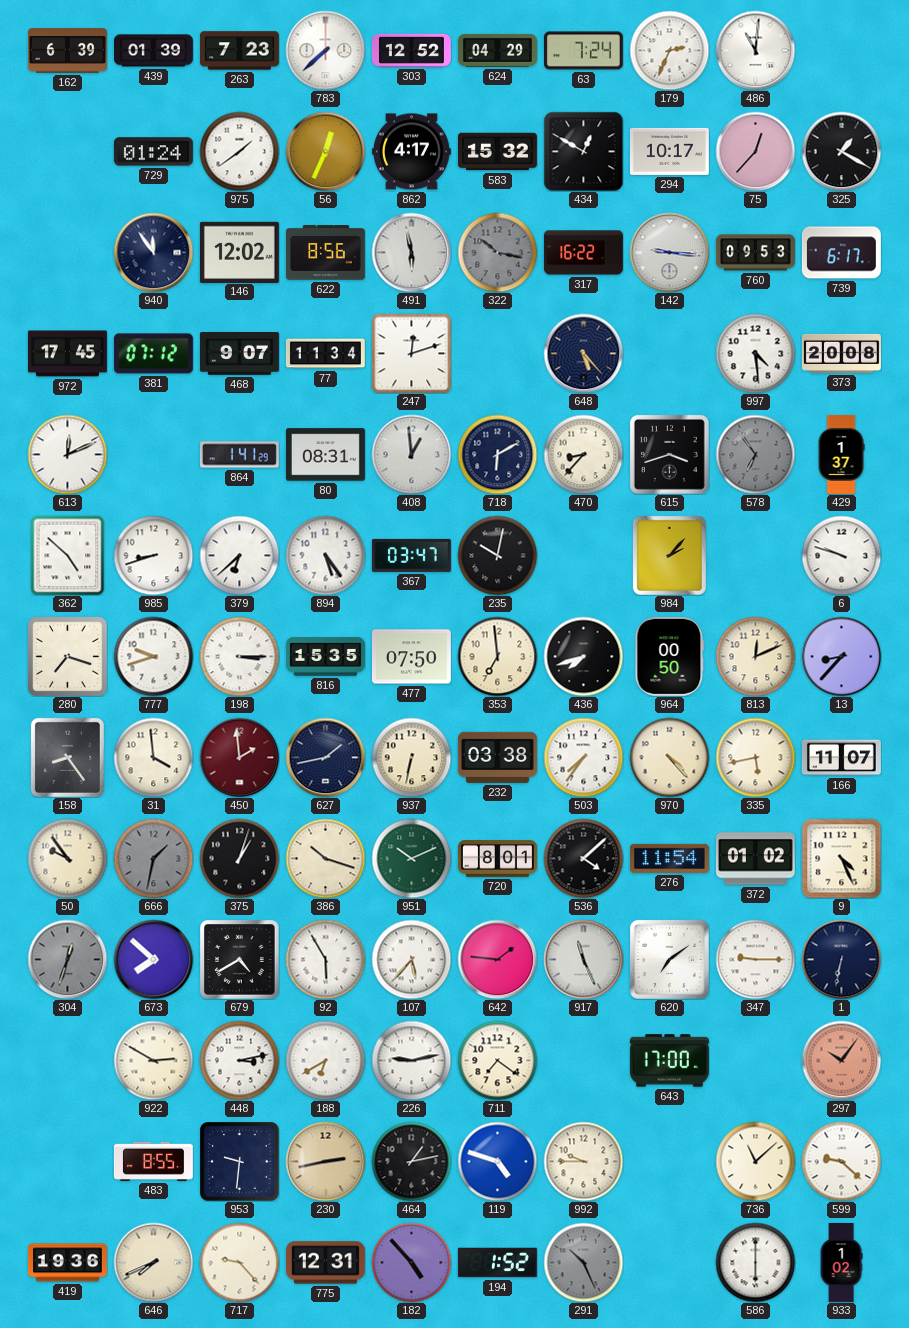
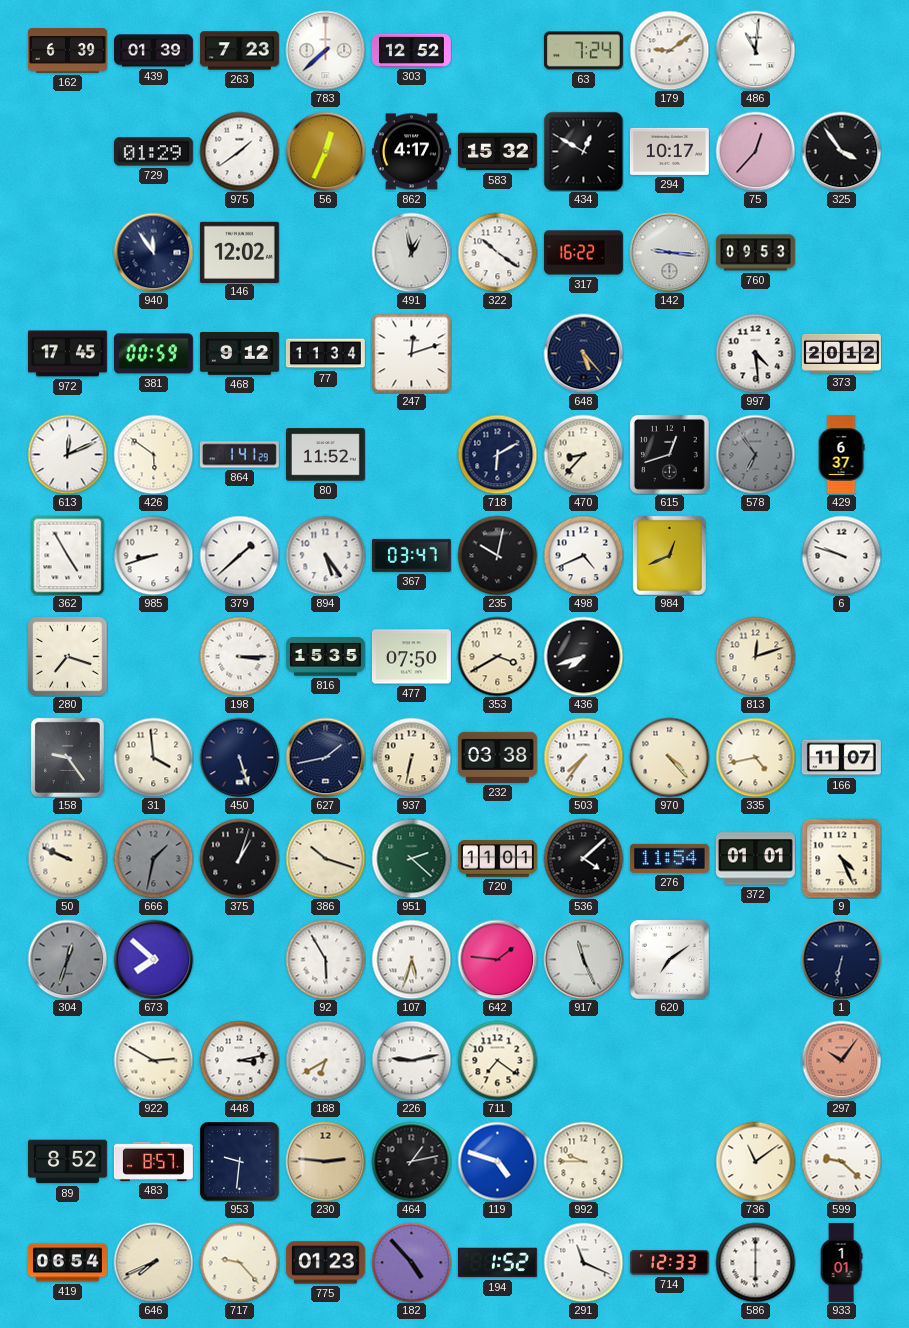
624: 04:29 -> none
179: 2:34 -> 9:09
729: 01:24 -> 01:29
325: 1:20 -> 3:54
622: 8:56 -> none
491: 5:58 -> 12:58
322: 10:17 -> 10:21
322 dial: grey -> white
739: 6:17 -> none
381: 07:12 -> 00:59
468: 9:07 -> 9:12
373: 20:08 -> 20:12
426: none -> 5:51
80: 08:31 -> 11:52
408: 12:59 -> none
615: 3:42 -> 12:42
429: 1:37 -> 6:37
362: 4:52 -> 4:55
379: 6:38 -> 1:38
498: none -> 4:41
984: 2:07 -> 12:41
777: 9:42 -> none
353: 6:59 -> 3:40
964: 00:50 -> none
813: 12:11 -> 12:12
13: 8:37 -> none
158: 8:24 -> 9:24
450: 1:59 -> 5:27
450 dial: burgundy -> navy
335: 5:43 -> 4:43
50: 9:54 -> 9:49
951: 10:11 -> 2:22
720: 8:01 -> 11:01
372: 01:02 -> 01:01
679: 4:40 -> none
107: 5:37 -> 5:33
347: 9:15 -> none
643: 17:00 -> none
89: none -> 8:52
483: 8:55 -> 8:57
230: 2:43 -> 2:46
736: 11:08 -> 11:09
419: 19:36 -> 06:54
775: 12:31 -> 01:23
291: 10:26 -> 11:19
291 dial: grey -> white
714: none -> 12:33
933: 1:02 -> 1:01
